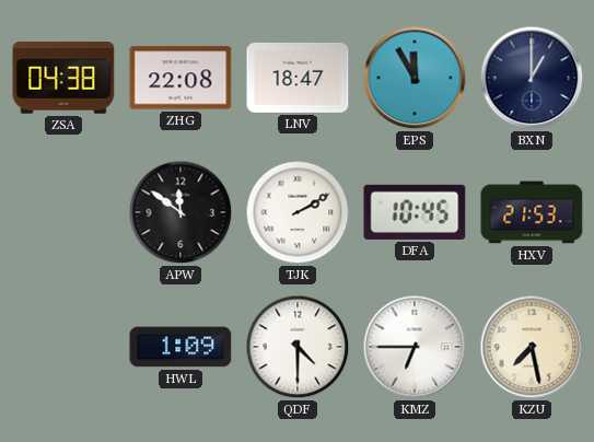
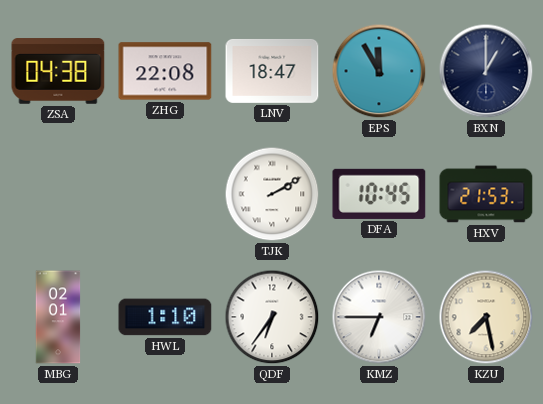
APW: 11:51 -> none
MBG: none -> 02:01
HWL: 1:09 -> 1:10
QDF: 4:30 -> 6:36
